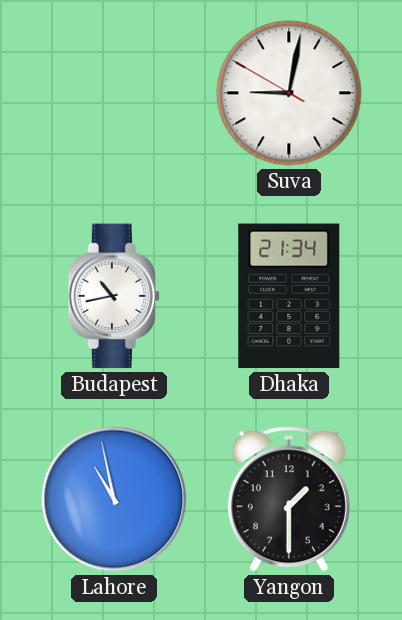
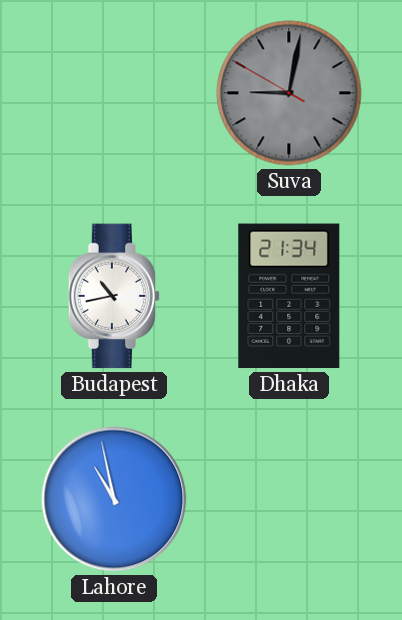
Suva dial: white -> grey
Yangon: 1:30 -> none
